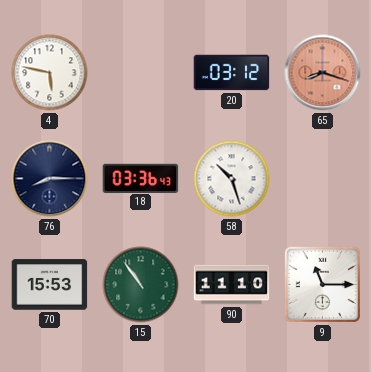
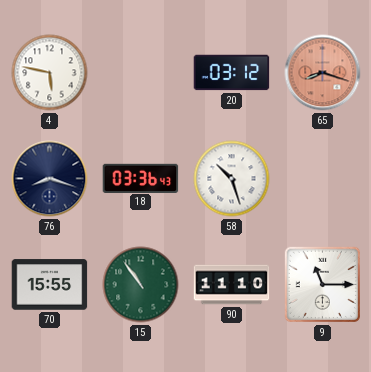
76: 8:15 -> 8:18
70: 15:53 -> 15:55
